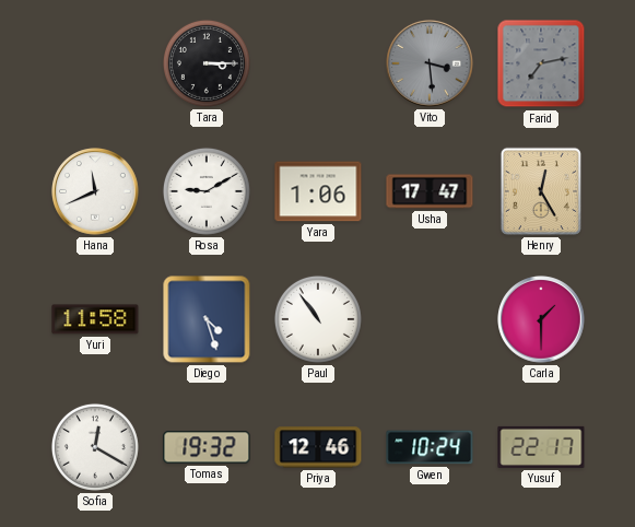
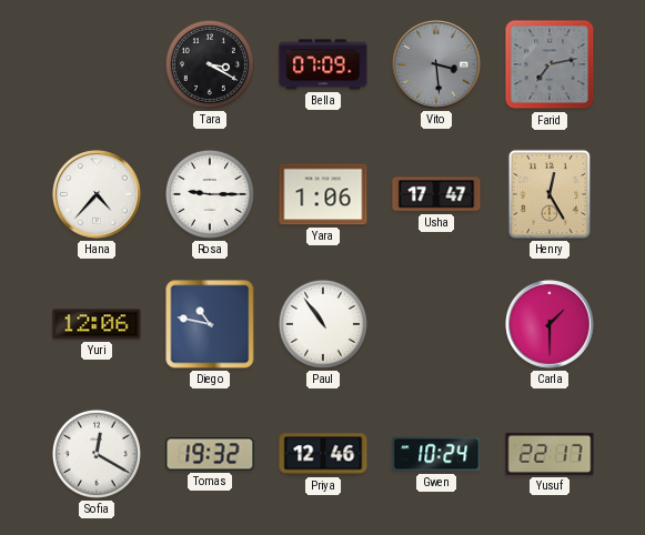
Tara: 3:15 -> 3:20
Bella: none -> 07:09
Hana: 11:41 -> 4:37
Rosa: 9:10 -> 9:15
Yuri: 11:58 -> 12:06
Diego: 4:27 -> 10:47
